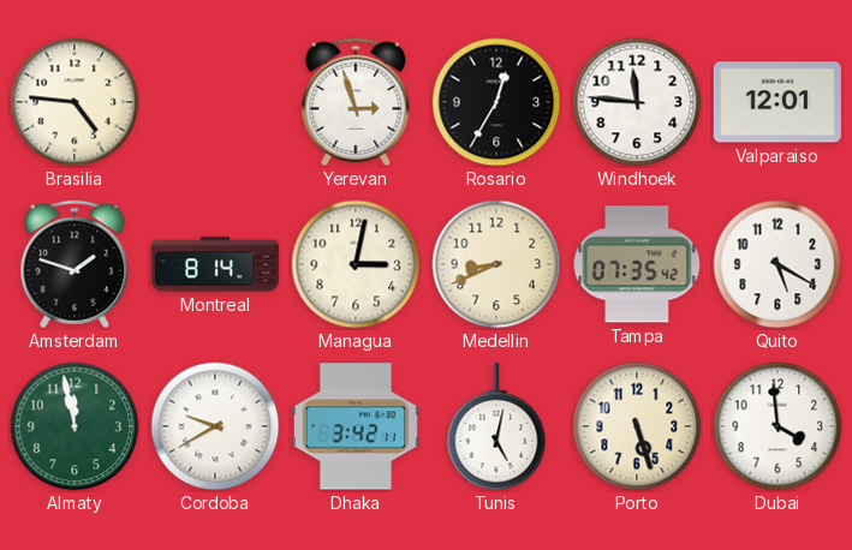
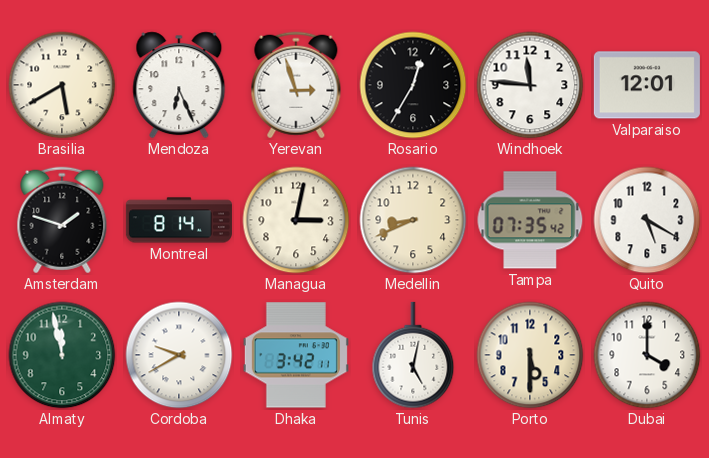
Brasilia: 4:46 -> 5:40
Mendoza: none -> 6:26
Porto: 5:27 -> 5:30
Dubai: 3:59 -> 4:00
